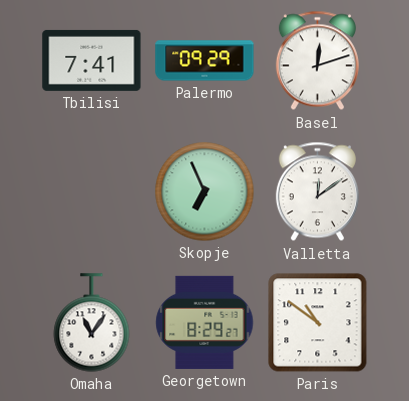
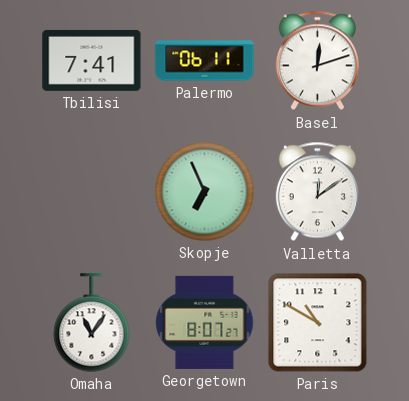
Palermo: 09:29 -> 06:11
Georgetown: 8:29 -> 8:07
Paris: 10:51 -> 10:50
